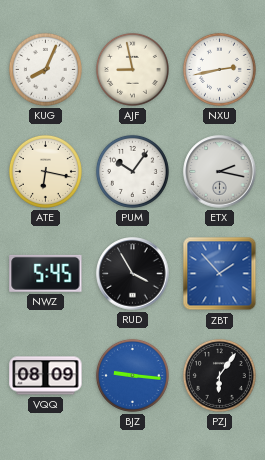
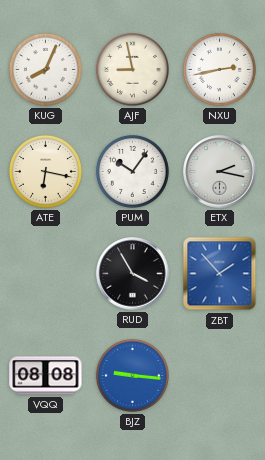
NWZ: 5:45 -> none
VQQ: 08:09 -> 08:08
PZJ: 6:06 -> none
